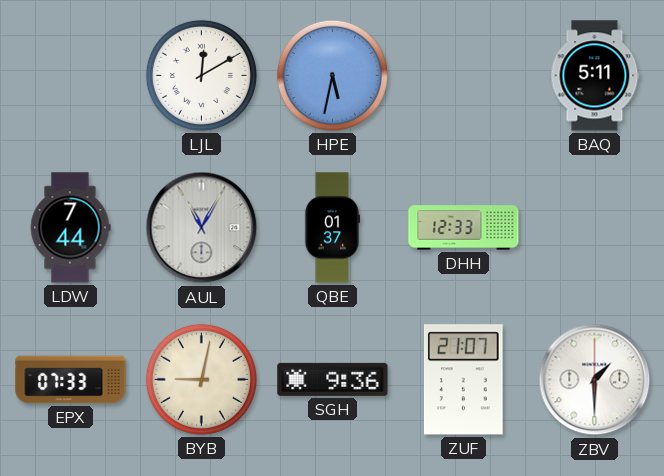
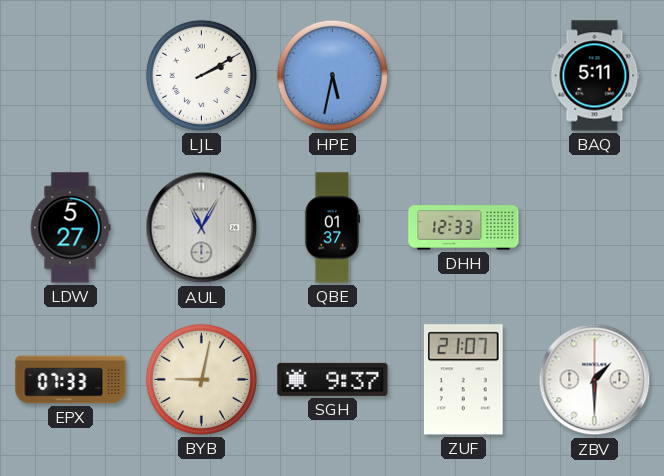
LJL: 12:10 -> 2:10
LDW: 7:44 -> 5:27
SGH: 9:36 -> 9:37
